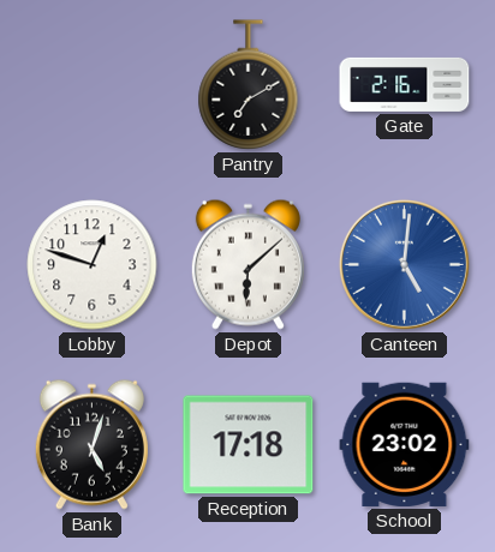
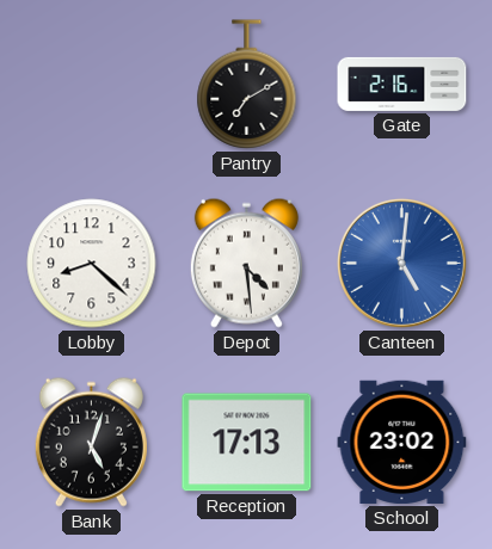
Lobby: 12:48 -> 8:22
Depot: 6:08 -> 4:29
Reception: 17:18 -> 17:13
